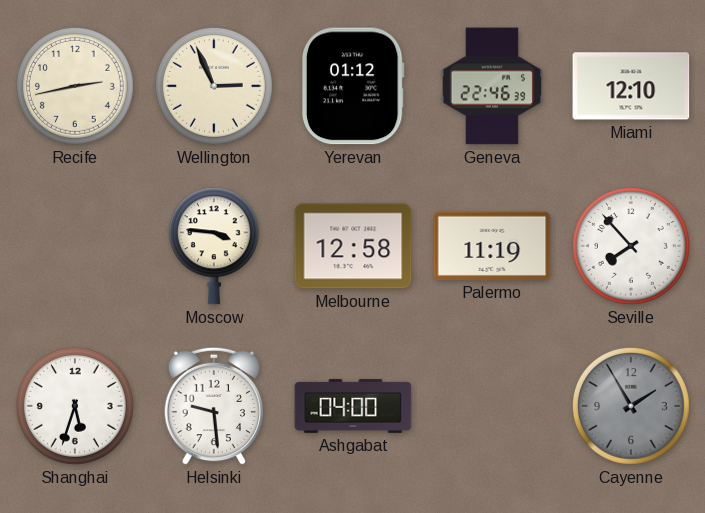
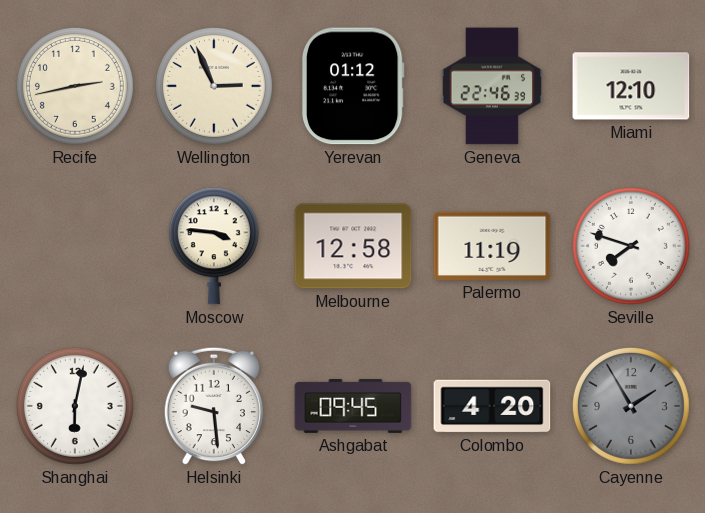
Seville: 7:53 -> 7:48
Shanghai: 5:33 -> 6:02
Ashgabat: 04:00 -> 09:45
Colombo: none -> 4:20
